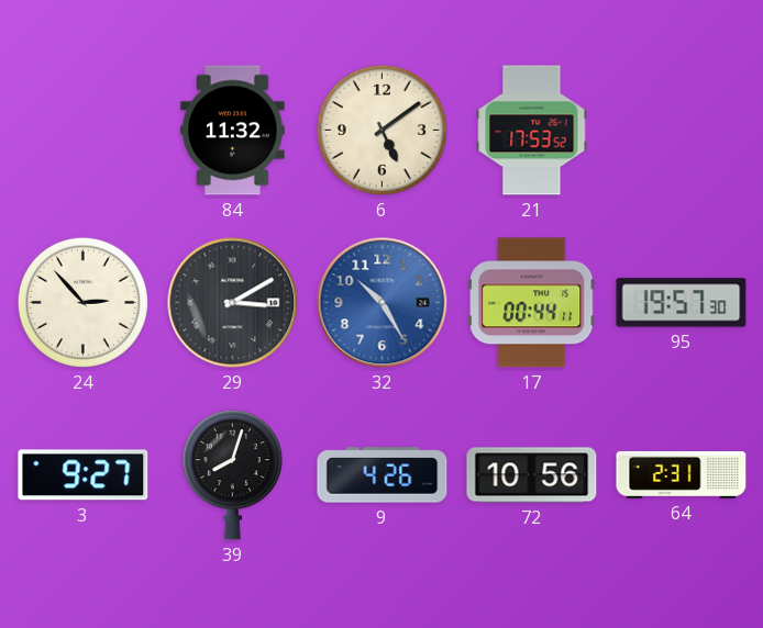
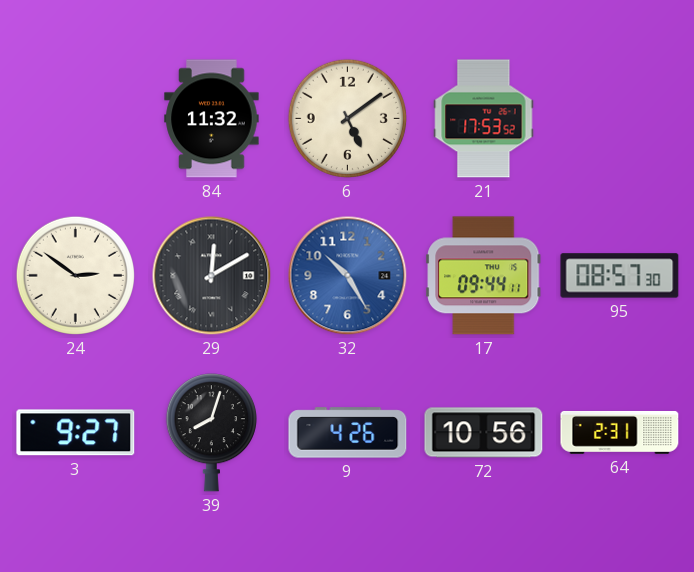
24: 2:53 -> 2:51
29: 3:10 -> 12:10
17: 00:44 -> 09:44
95: 19:57 -> 08:57
